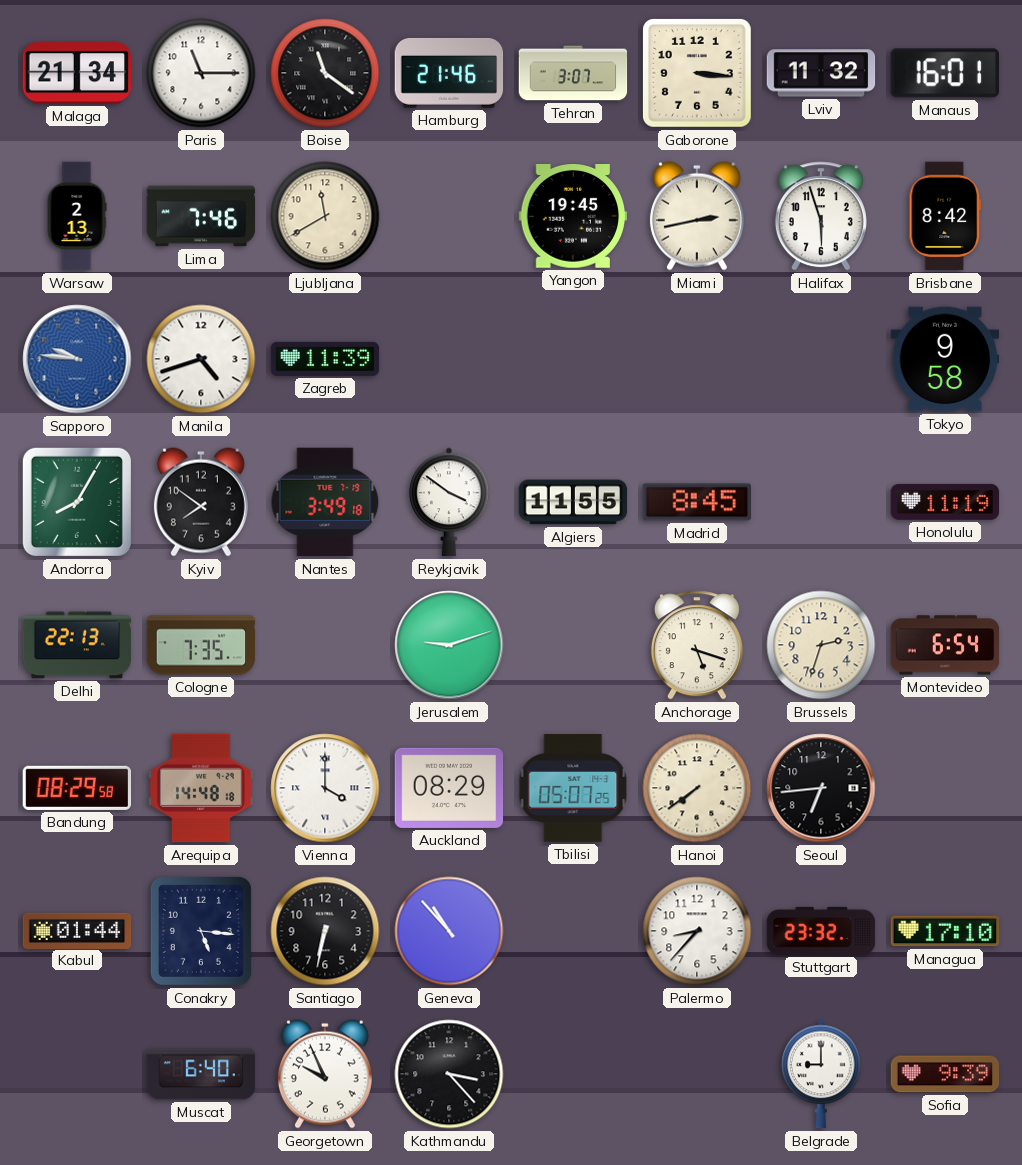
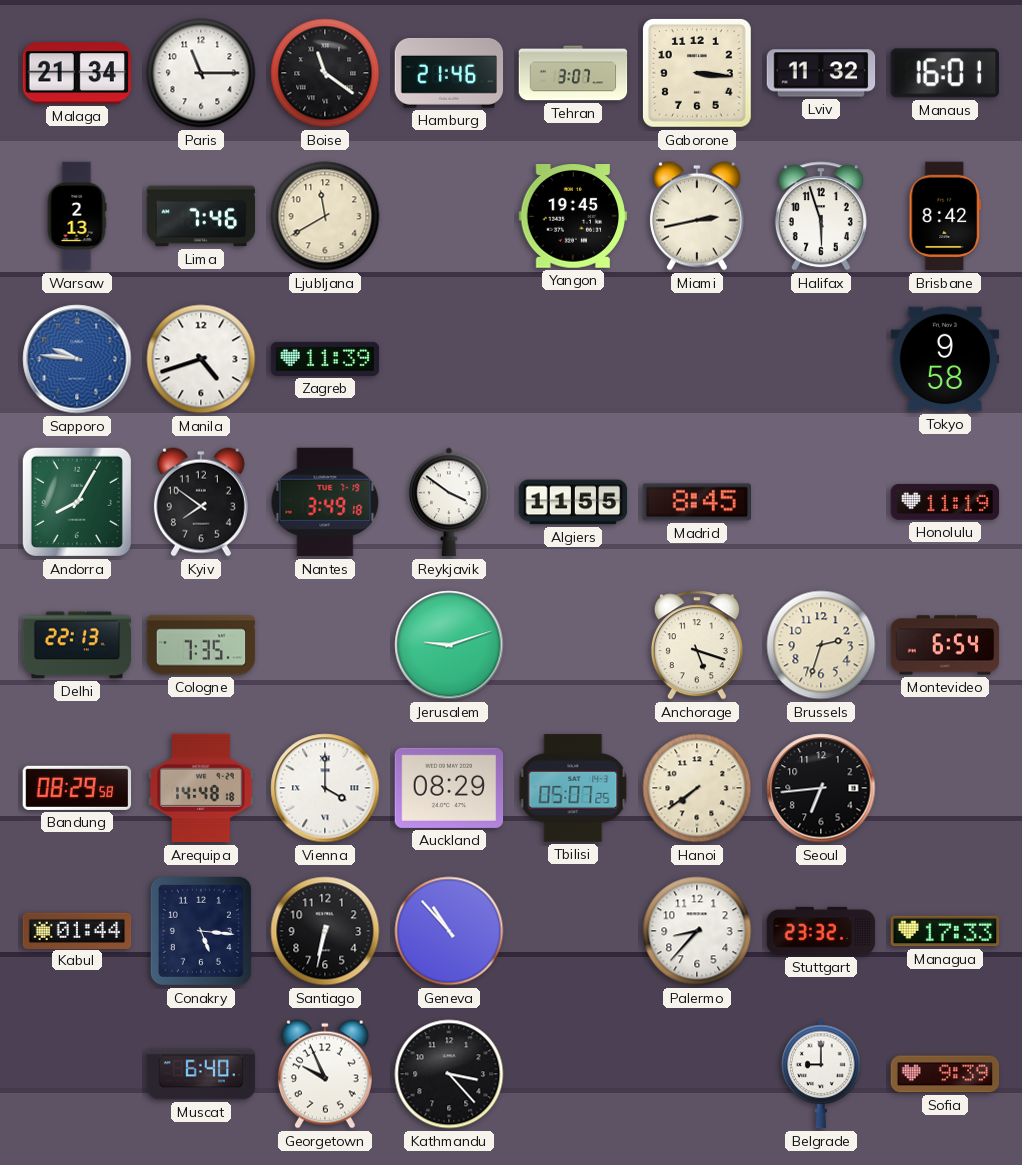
Managua: 17:10 -> 17:33
